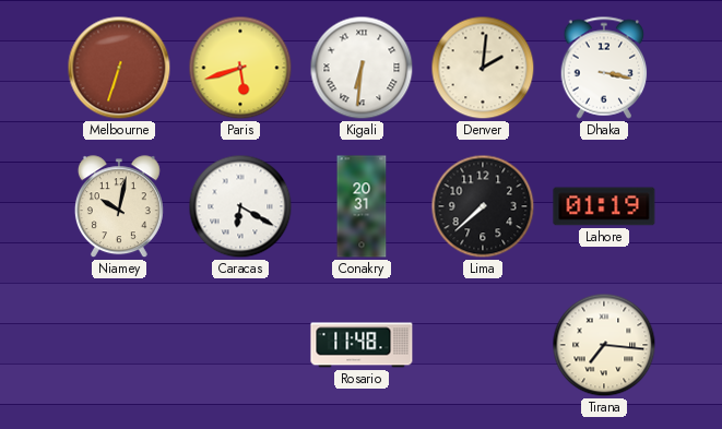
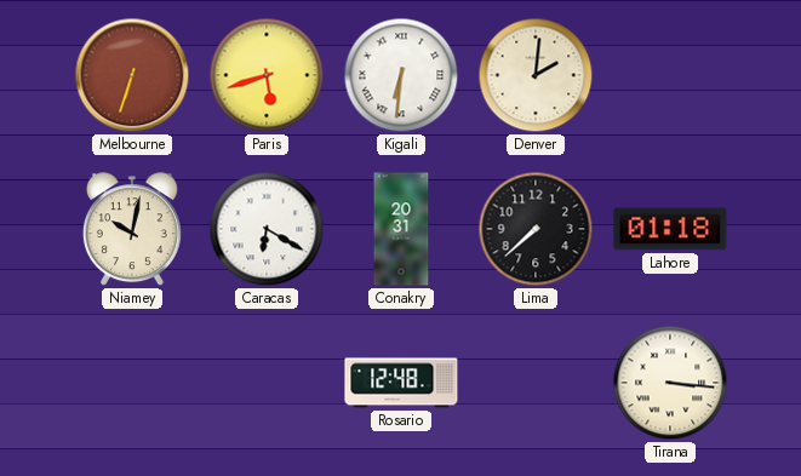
Dhaka: 3:17 -> none
Lahore: 01:19 -> 01:18
Rosario: 11:48 -> 12:48
Tirana: 7:16 -> 3:16
